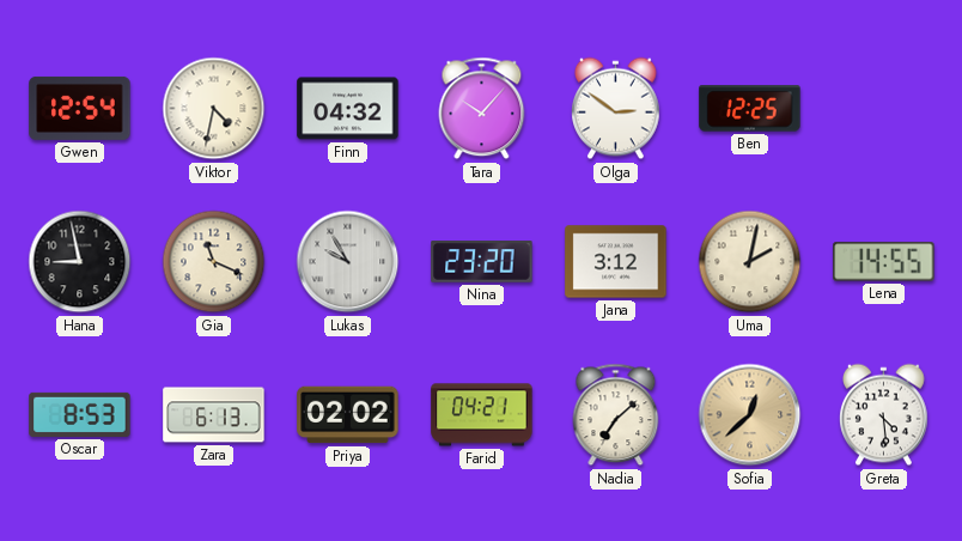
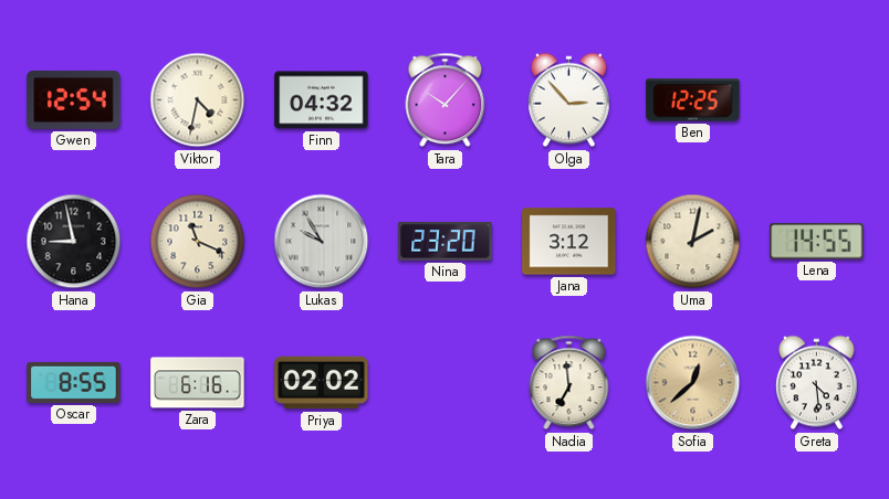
Olga: 2:51 -> 2:53
Oscar: 8:53 -> 8:55
Zara: 6:13 -> 6:16
Farid: 04:21 -> none
Nadia: 7:08 -> 6:59
